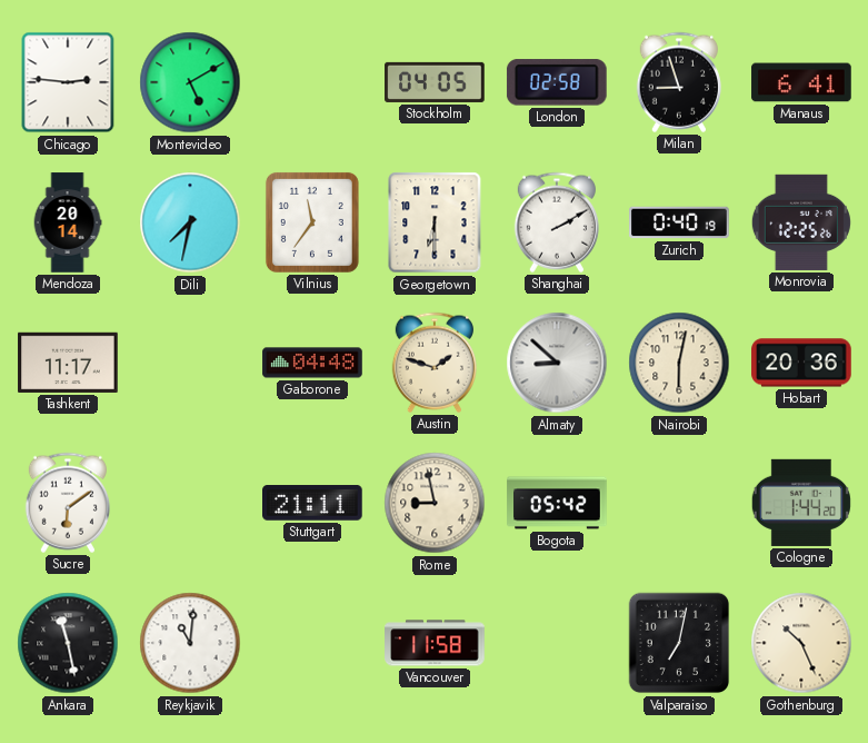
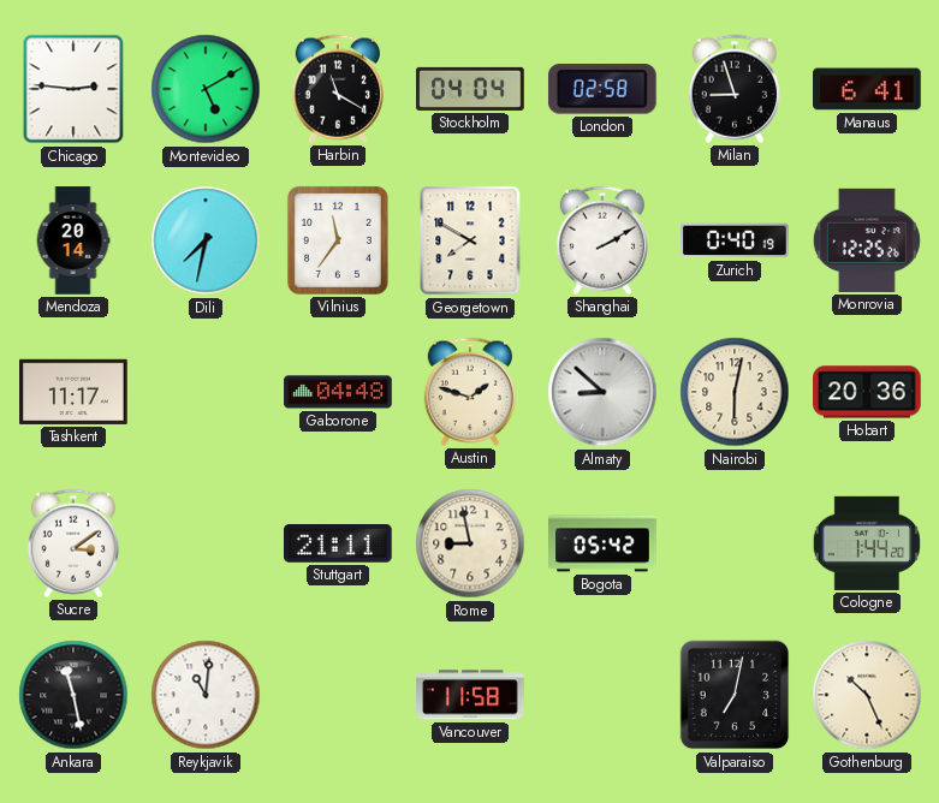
Harbin: none -> 11:20
Stockholm: 04:05 -> 04:04
Georgetown: 6:30 -> 7:50
Sucre: 6:09 -> 3:09
